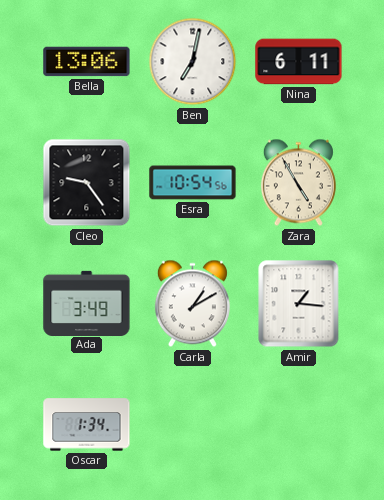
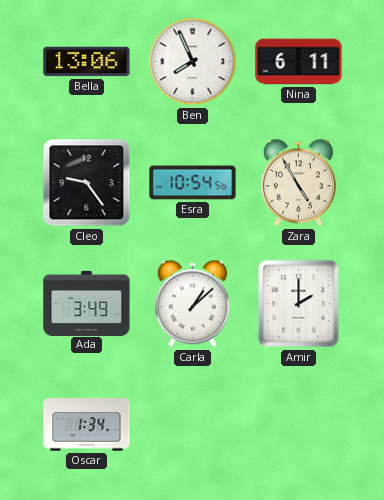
Ben: 7:02 -> 7:56
Carla: 1:10 -> 1:08
Amir: 1:16 -> 2:00
